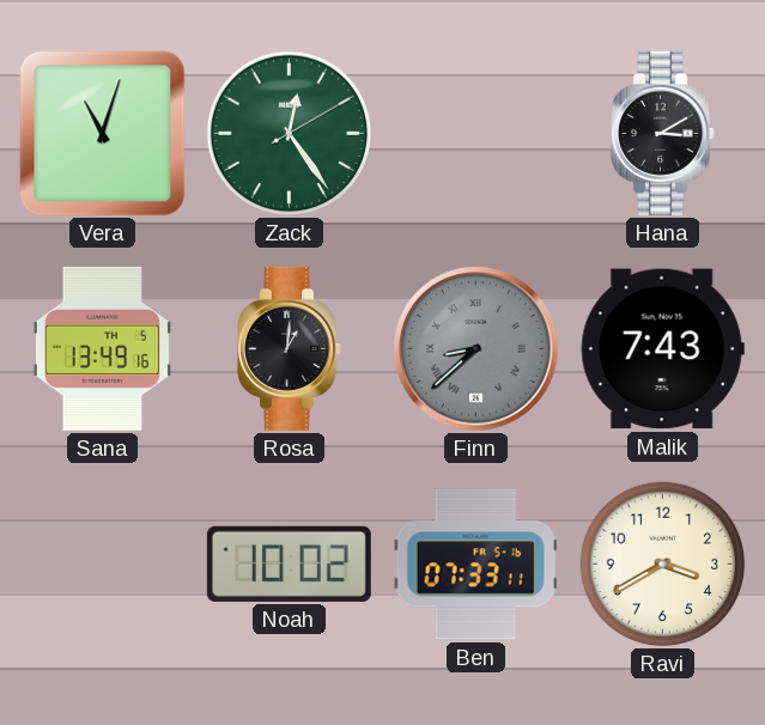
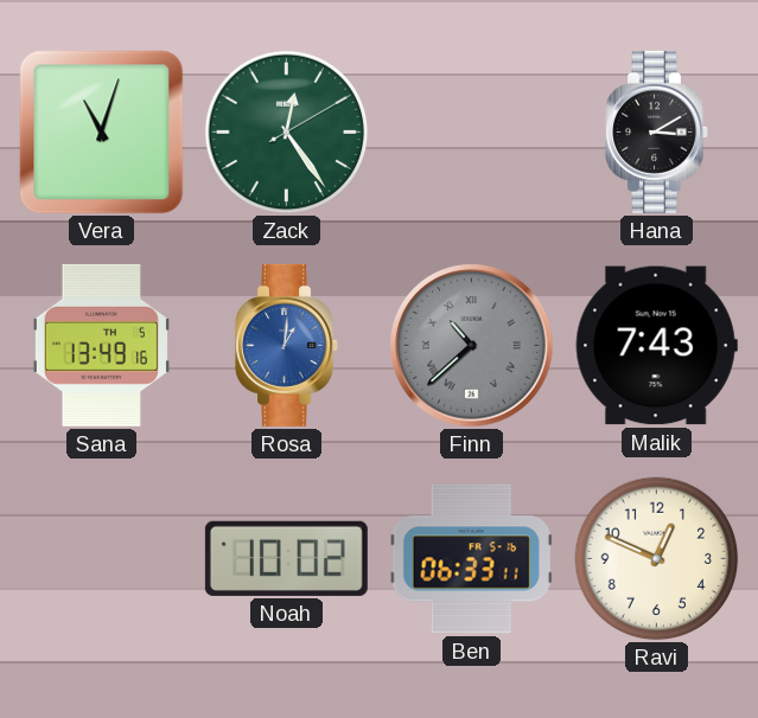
Rosa dial: black -> blue
Finn: 8:38 -> 10:38
Ben: 07:33 -> 06:33
Ravi: 3:40 -> 12:49
